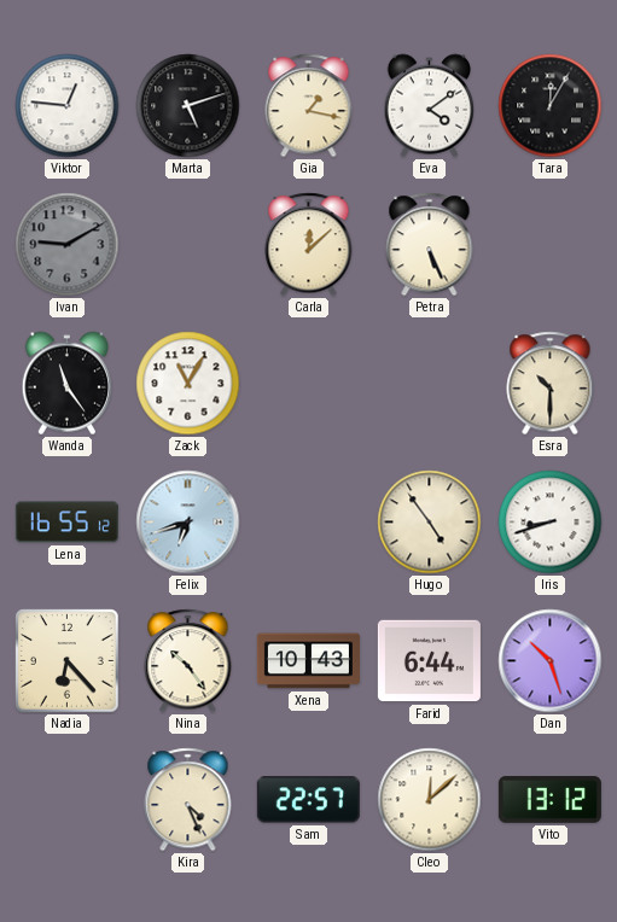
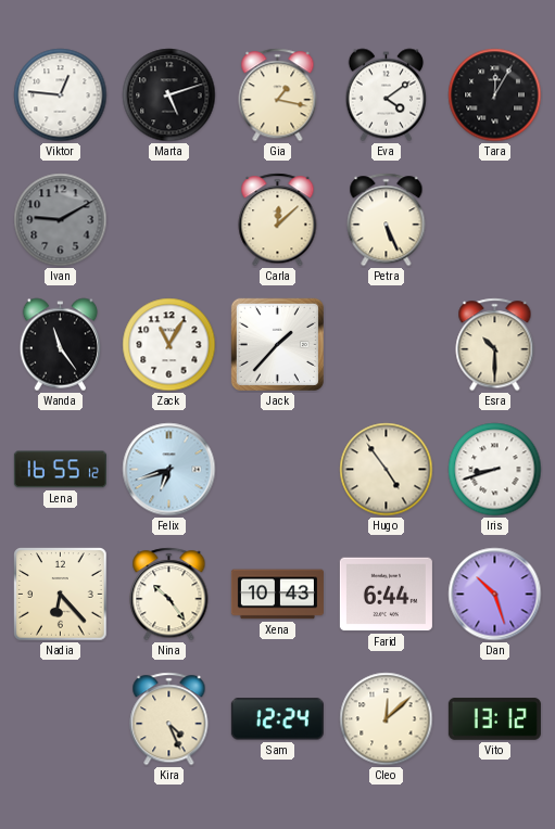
Jack: none -> 1:37
Sam: 22:57 -> 12:24
